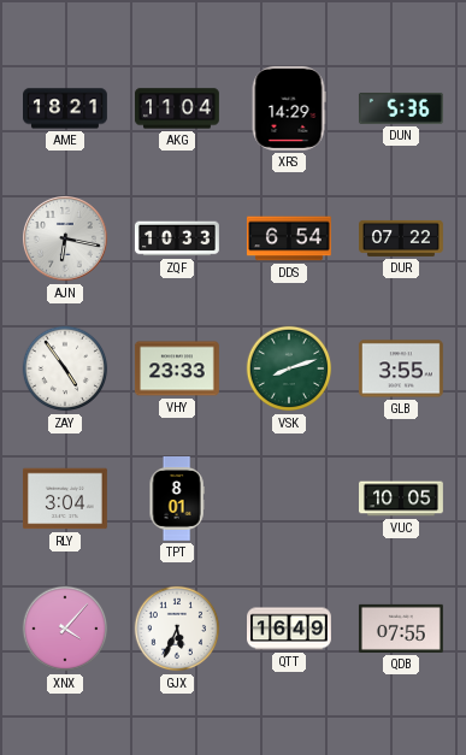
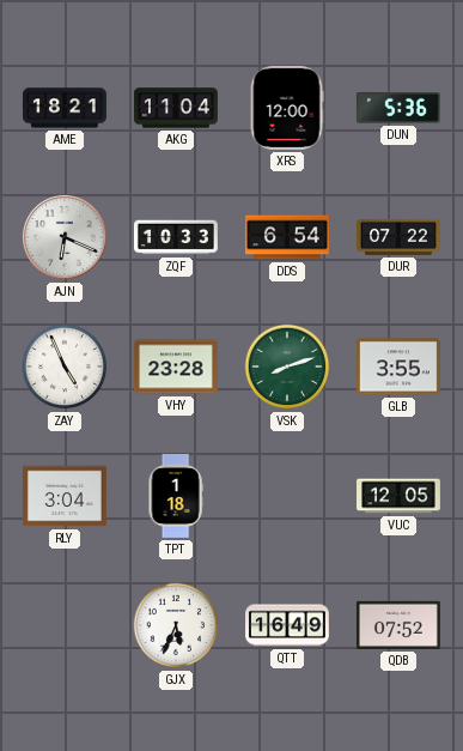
XRS: 14:29 -> 12:00
AJN: 6:17 -> 6:19
ZAY: 4:54 -> 4:56
VHY: 23:33 -> 23:28
TPT: 8:01 -> 1:18
VUC: 10:05 -> 12:05
XNX: 4:07 -> none
QDB: 07:55 -> 07:52
